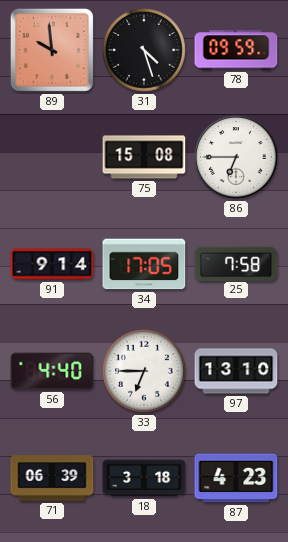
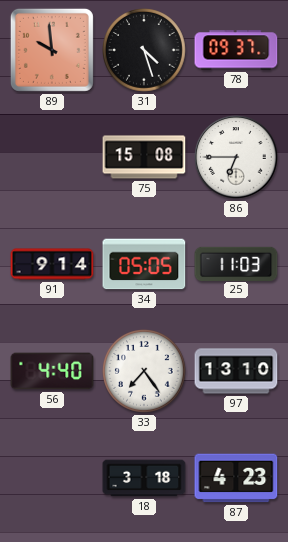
78: 09:59 -> 09:37
34: 17:05 -> 05:05
25: 7:58 -> 11:03
33: 6:45 -> 7:24
71: 06:39 -> none
